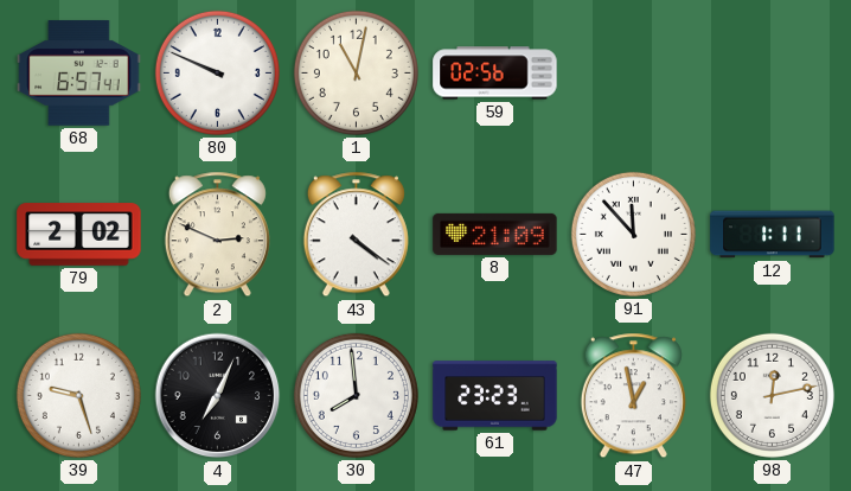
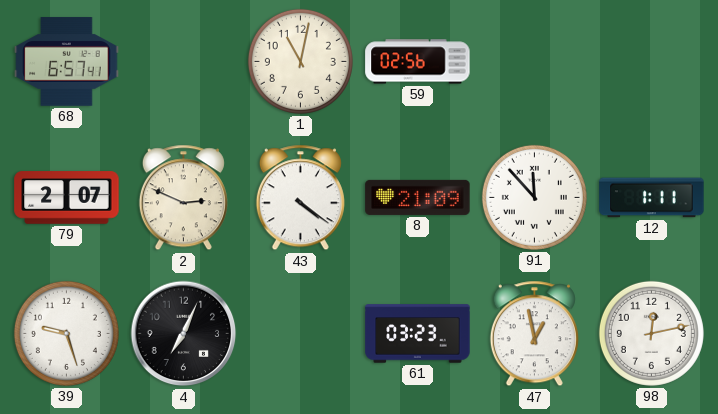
80: 9:49 -> none
79: 2:02 -> 2:07
30: 7:59 -> none
61: 23:23 -> 03:23
